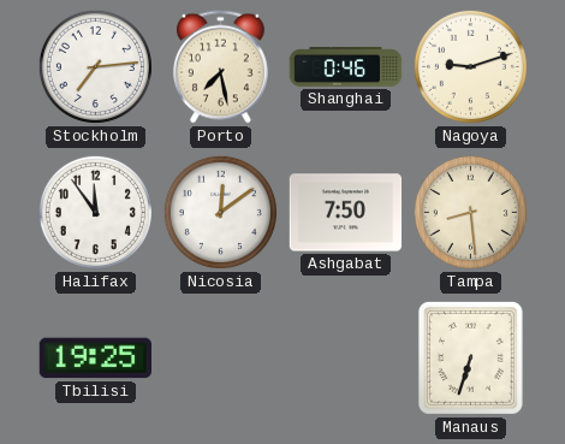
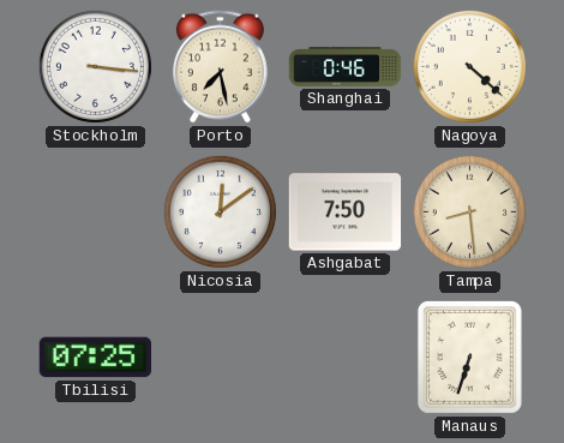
Stockholm: 7:14 -> 3:16
Nagoya: 9:12 -> 4:22
Halifax: 11:54 -> none
Tbilisi: 19:25 -> 07:25
